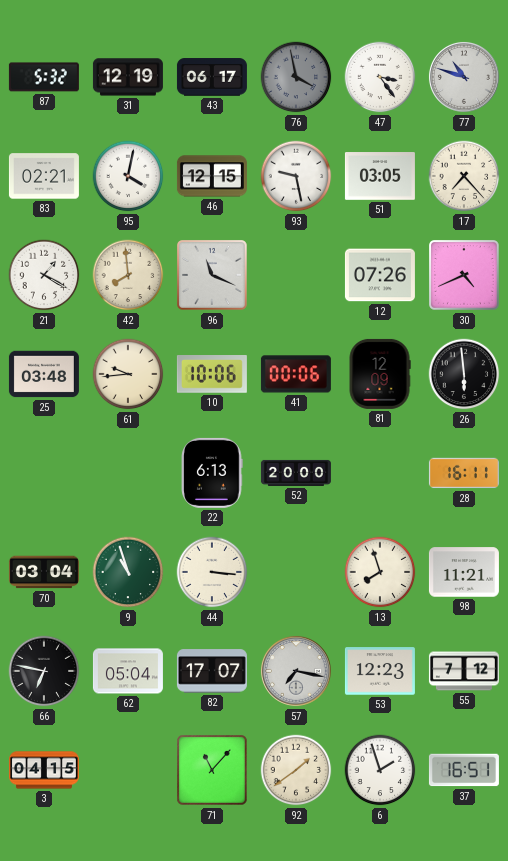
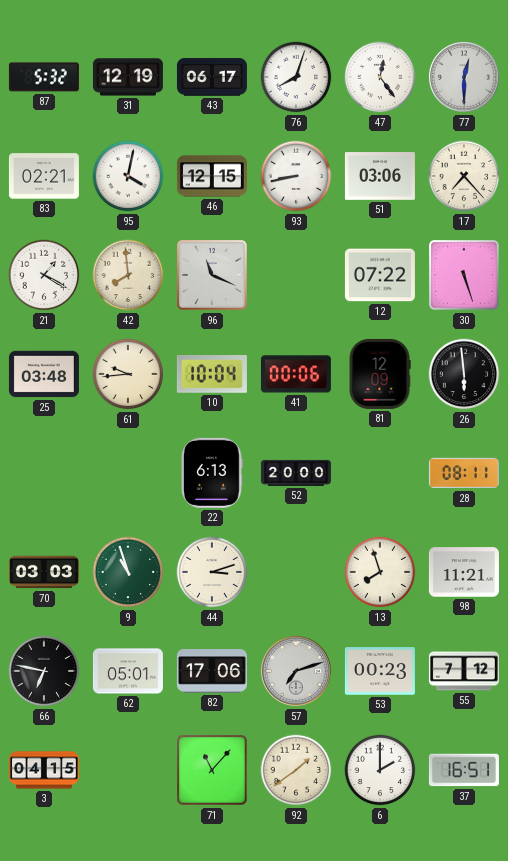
76: 3:58 -> 8:03
76 dial: grey -> white
47: 3:24 -> 12:24
77: 10:48 -> 12:30
93: 9:28 -> 8:43
51: 03:05 -> 03:06
12: 07:26 -> 07:22
30: 4:41 -> 5:27
10: 10:06 -> 10:04
28: 16:11 -> 08:11
70: 03:04 -> 03:03
44: 3:16 -> 3:12
62: 05:04 -> 05:01
82: 17:07 -> 17:06
57: 7:17 -> 7:12
53: 12:23 -> 00:23
6: 1:57 -> 2:00
